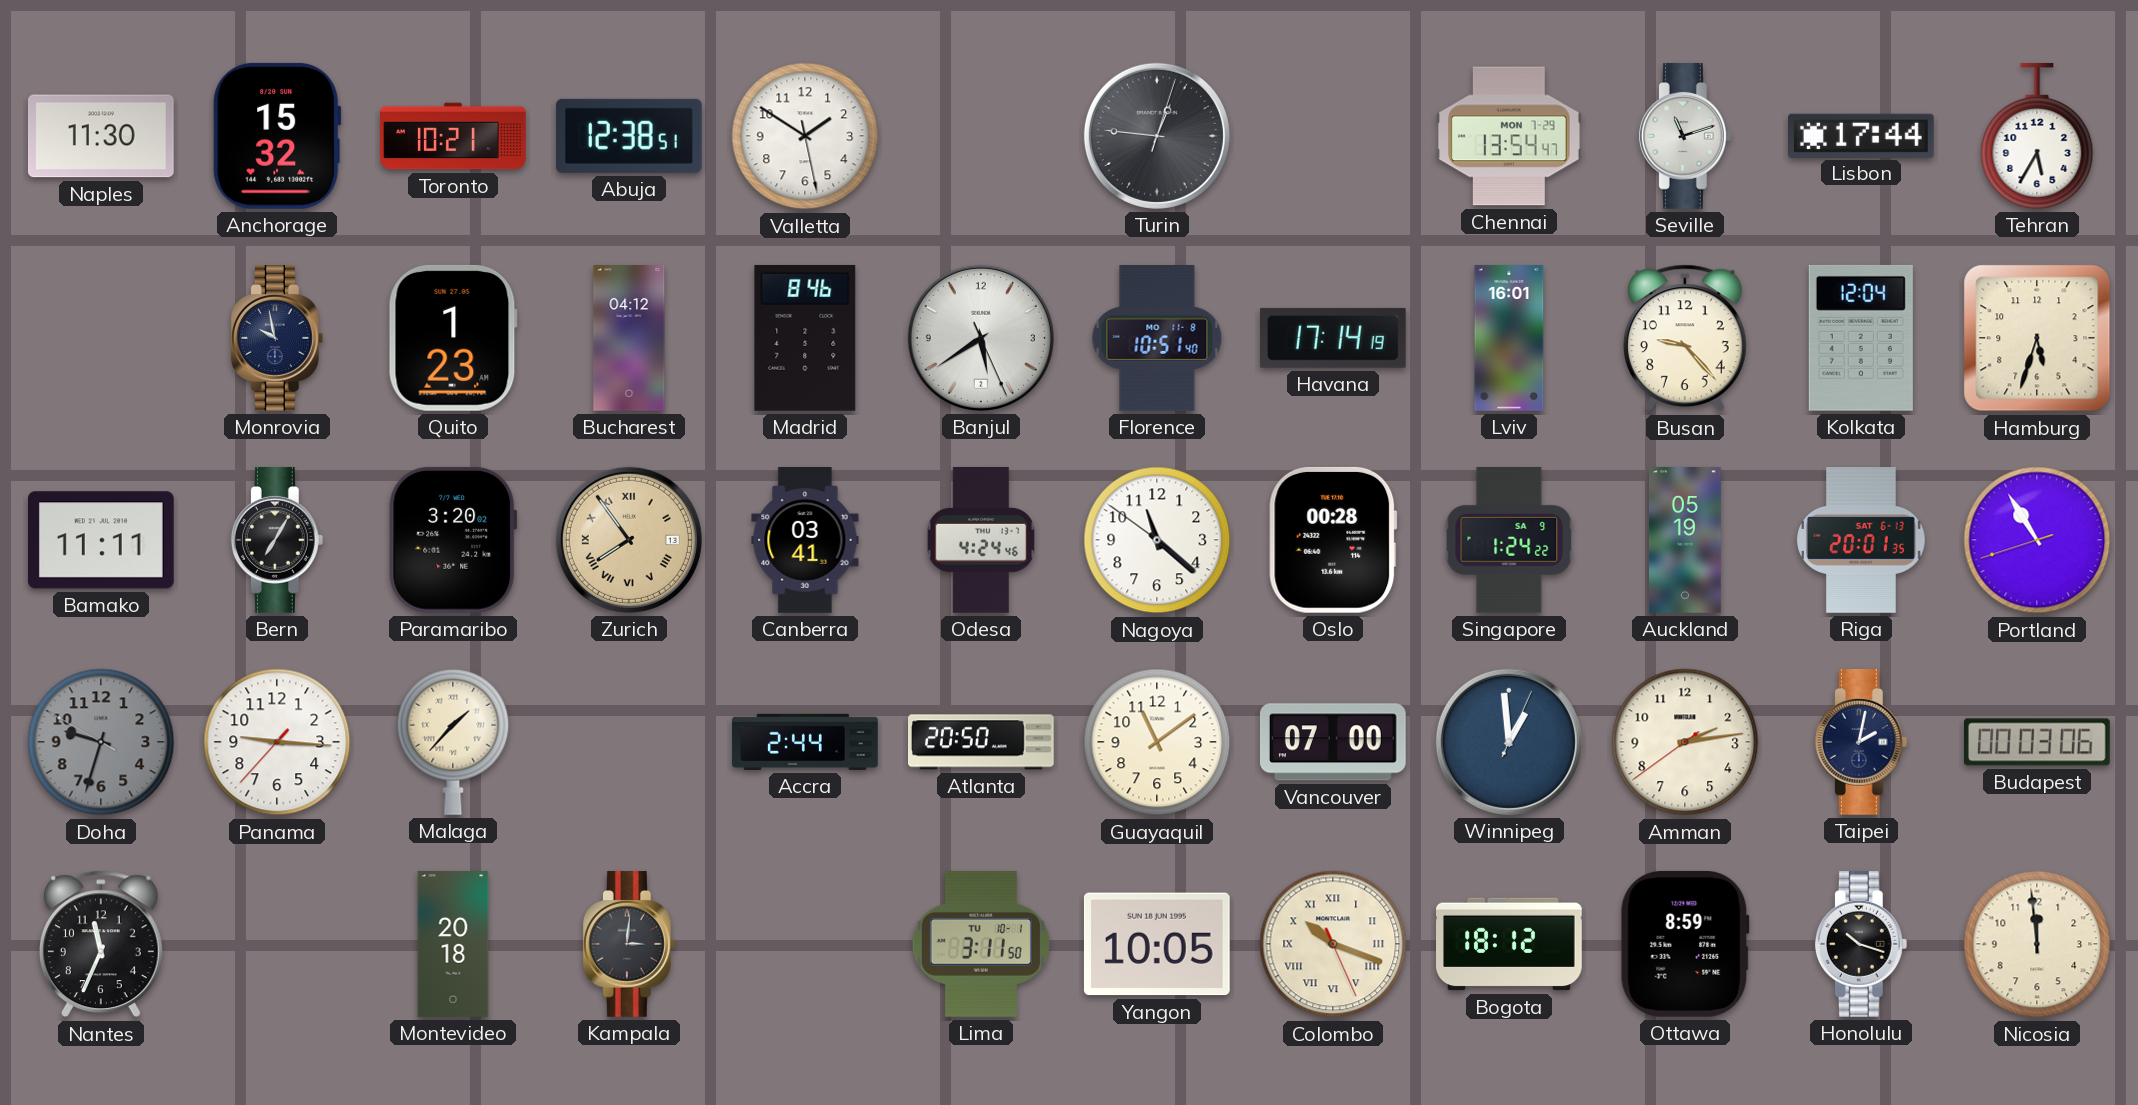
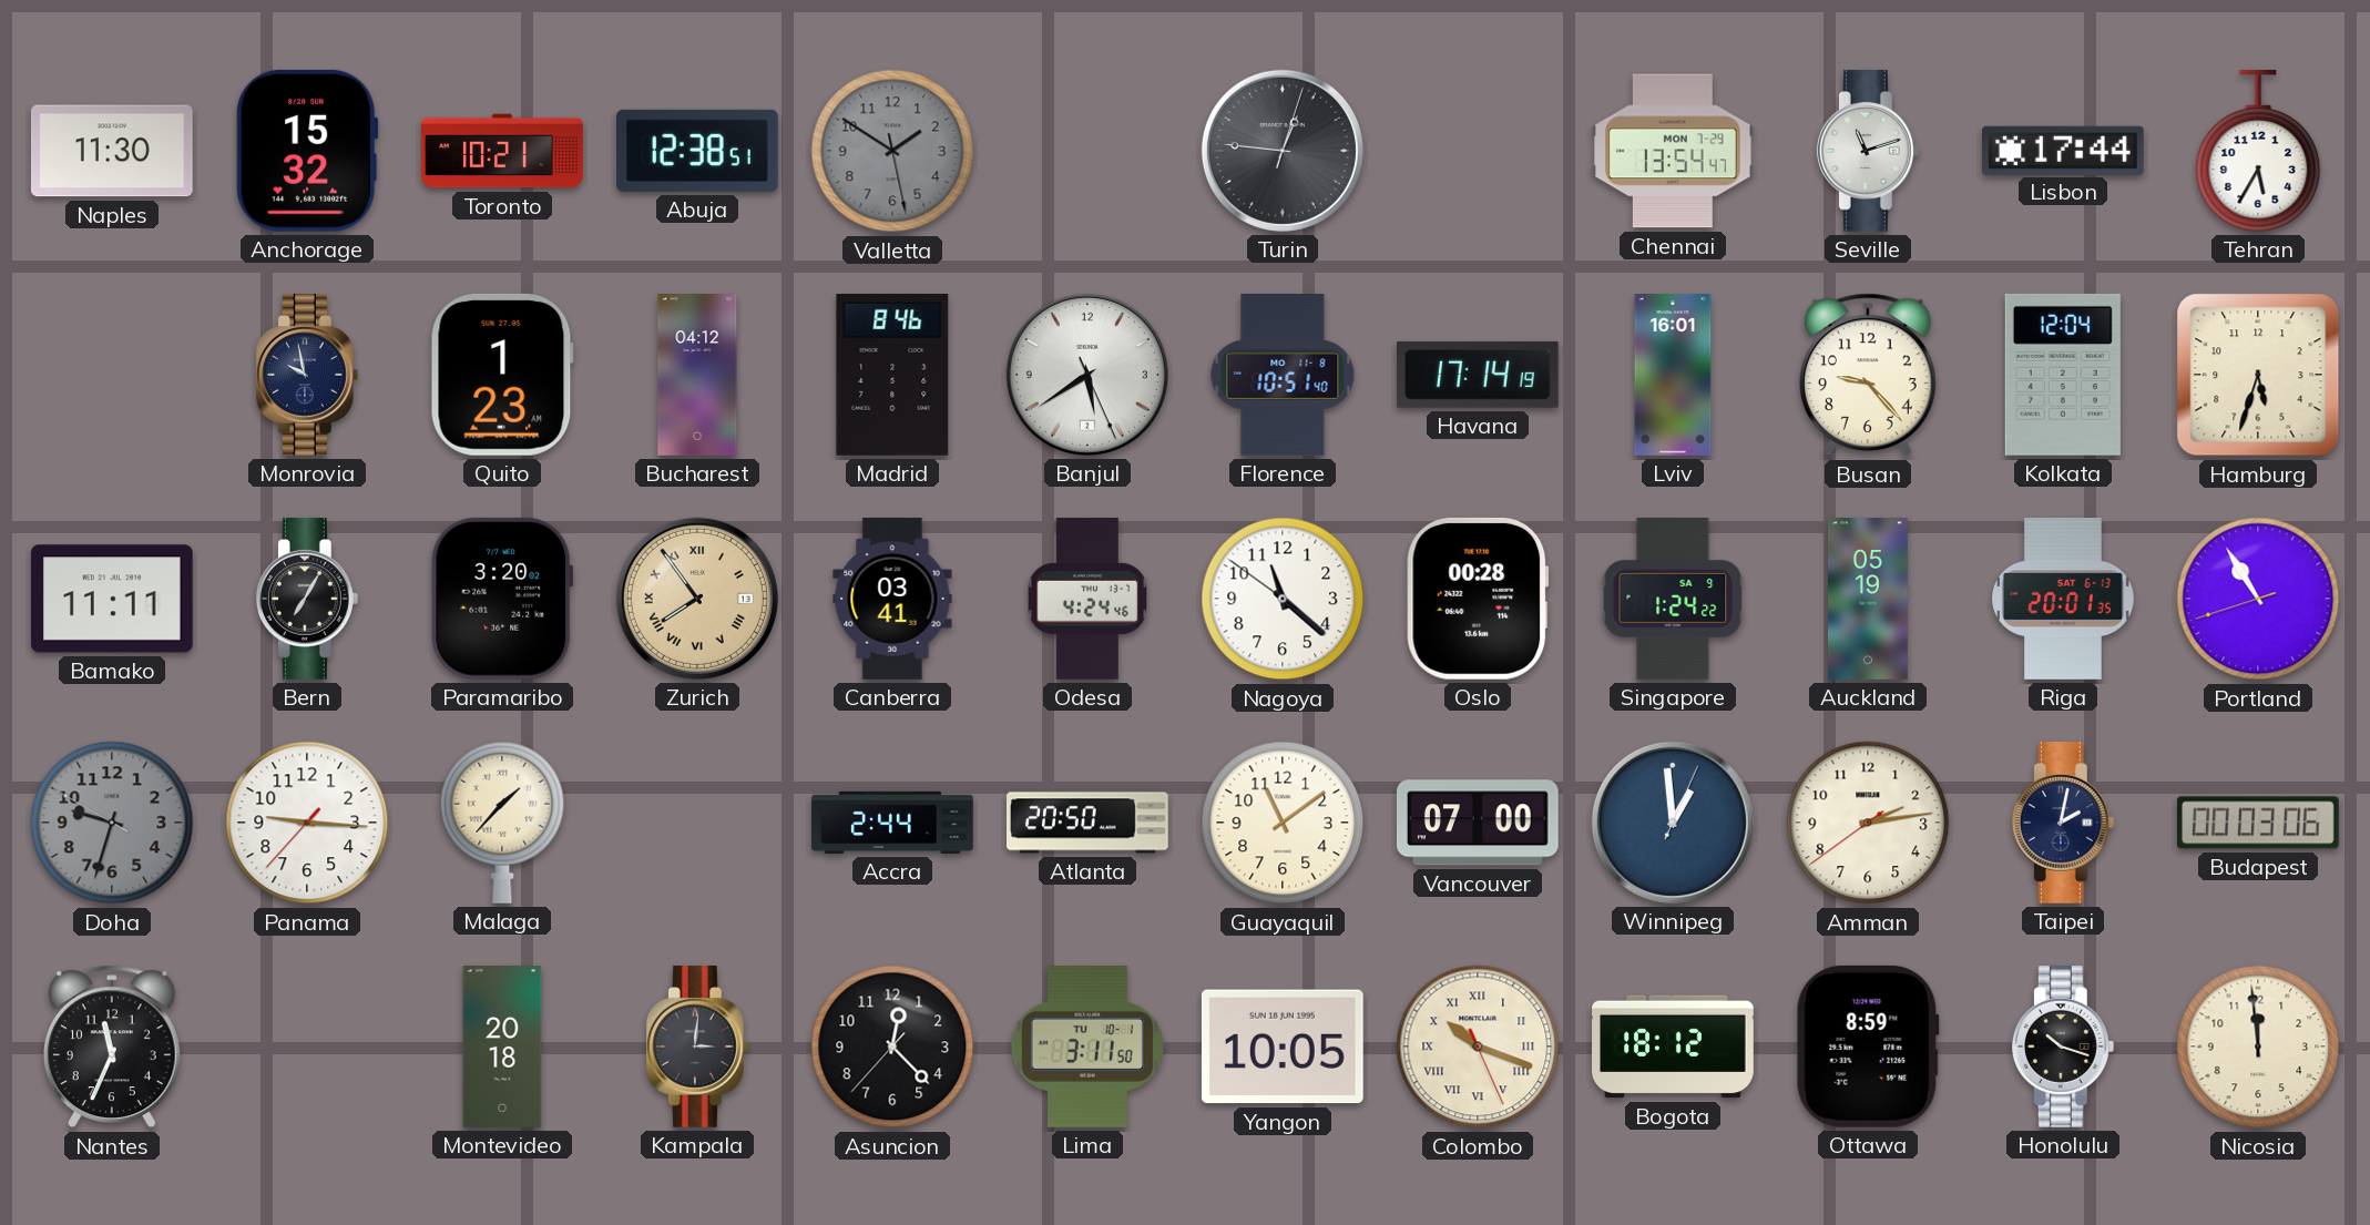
Valletta dial: white -> grey
Asuncion: none -> 12:22
